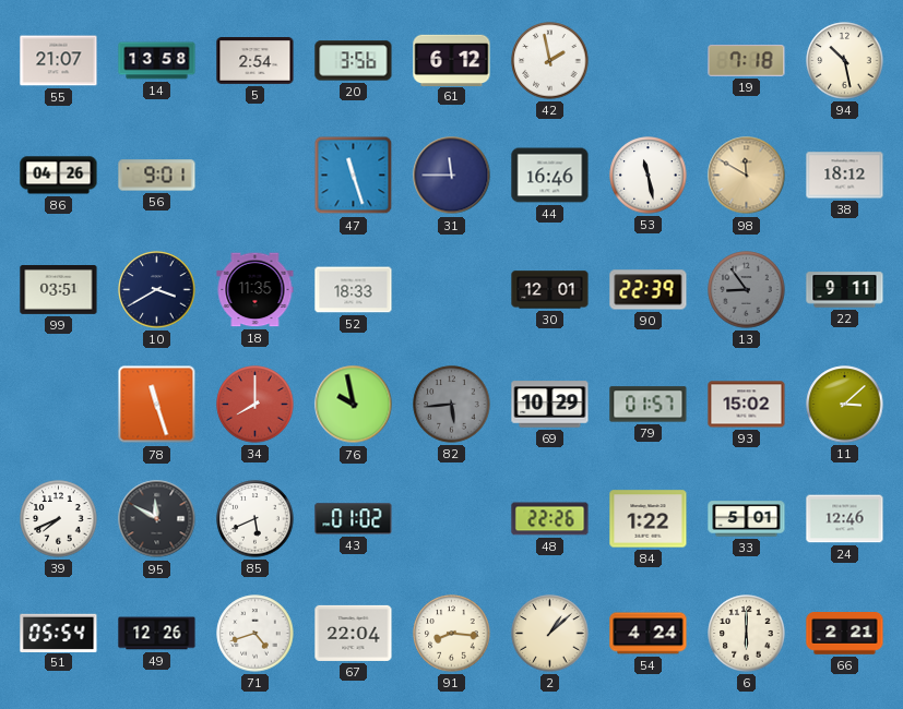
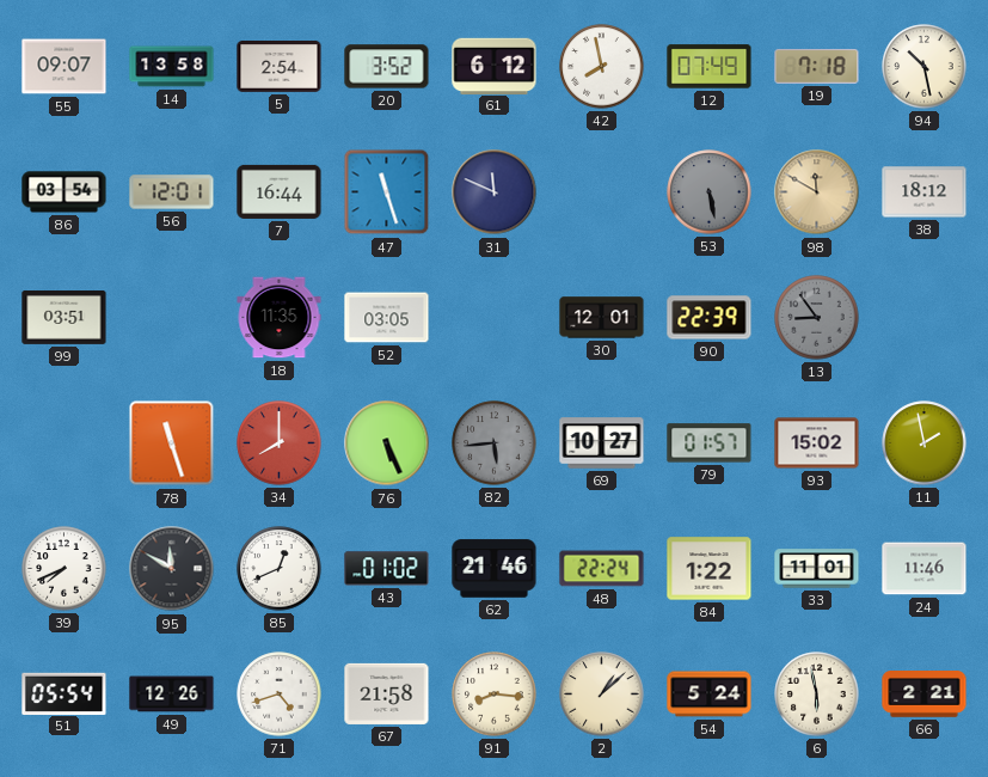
55: 21:07 -> 09:07
20: 3:56 -> 3:52
42: 1:58 -> 7:58
12: none -> 07:49
86: 04:26 -> 03:54
56: 9:01 -> 12:01
7: none -> 16:44
31: 11:45 -> 11:49
44: 16:46 -> none
53: 11:28 -> 5:28
53 dial: white -> grey
10: 3:40 -> none
52: 18:33 -> 03:05
22: 9:11 -> none
76: 9:58 -> 5:26
69: 10:29 -> 10:27
11: 3:08 -> 1:58
85: 5:41 -> 12:41
62: none -> 21:46
48: 22:26 -> 22:24
33: 5:01 -> 11:01
24: 12:46 -> 11:46
67: 22:04 -> 21:58
54: 4:24 -> 5:24
6: 6:00 -> 5:58
